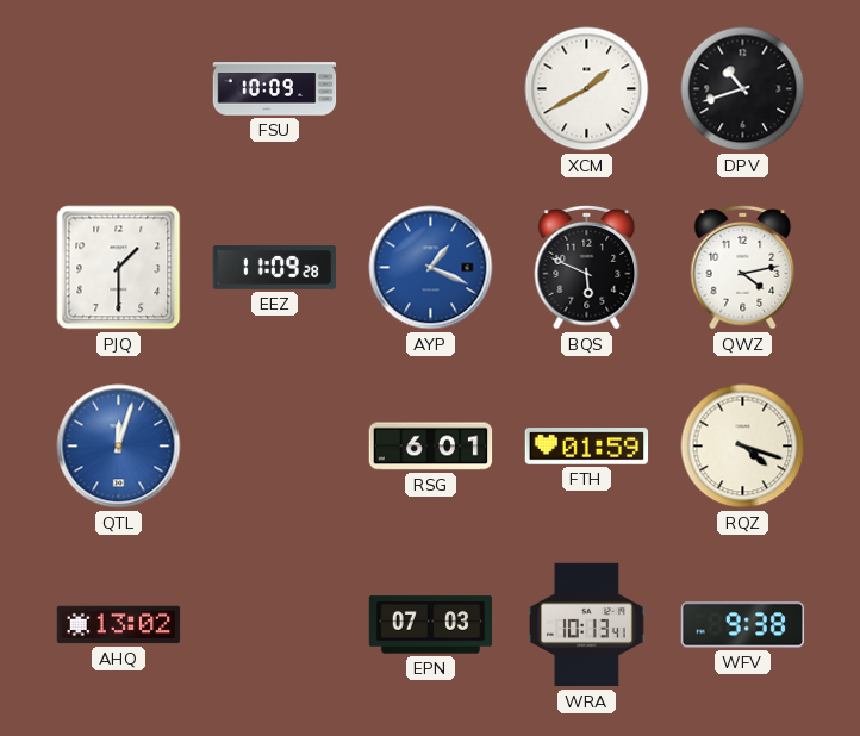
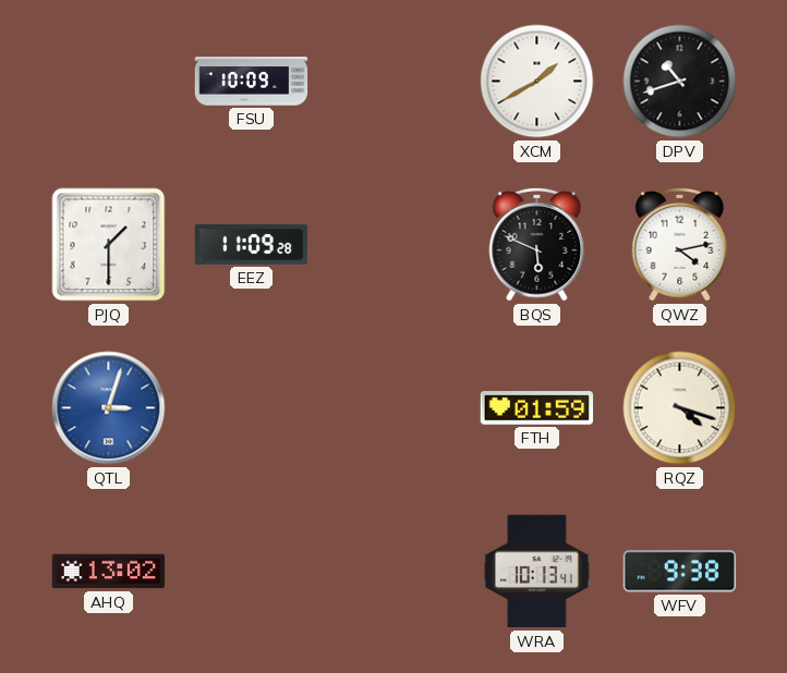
AYP: 1:19 -> none
QTL: 12:03 -> 3:03
RSG: 6:01 -> none
EPN: 07:03 -> none
